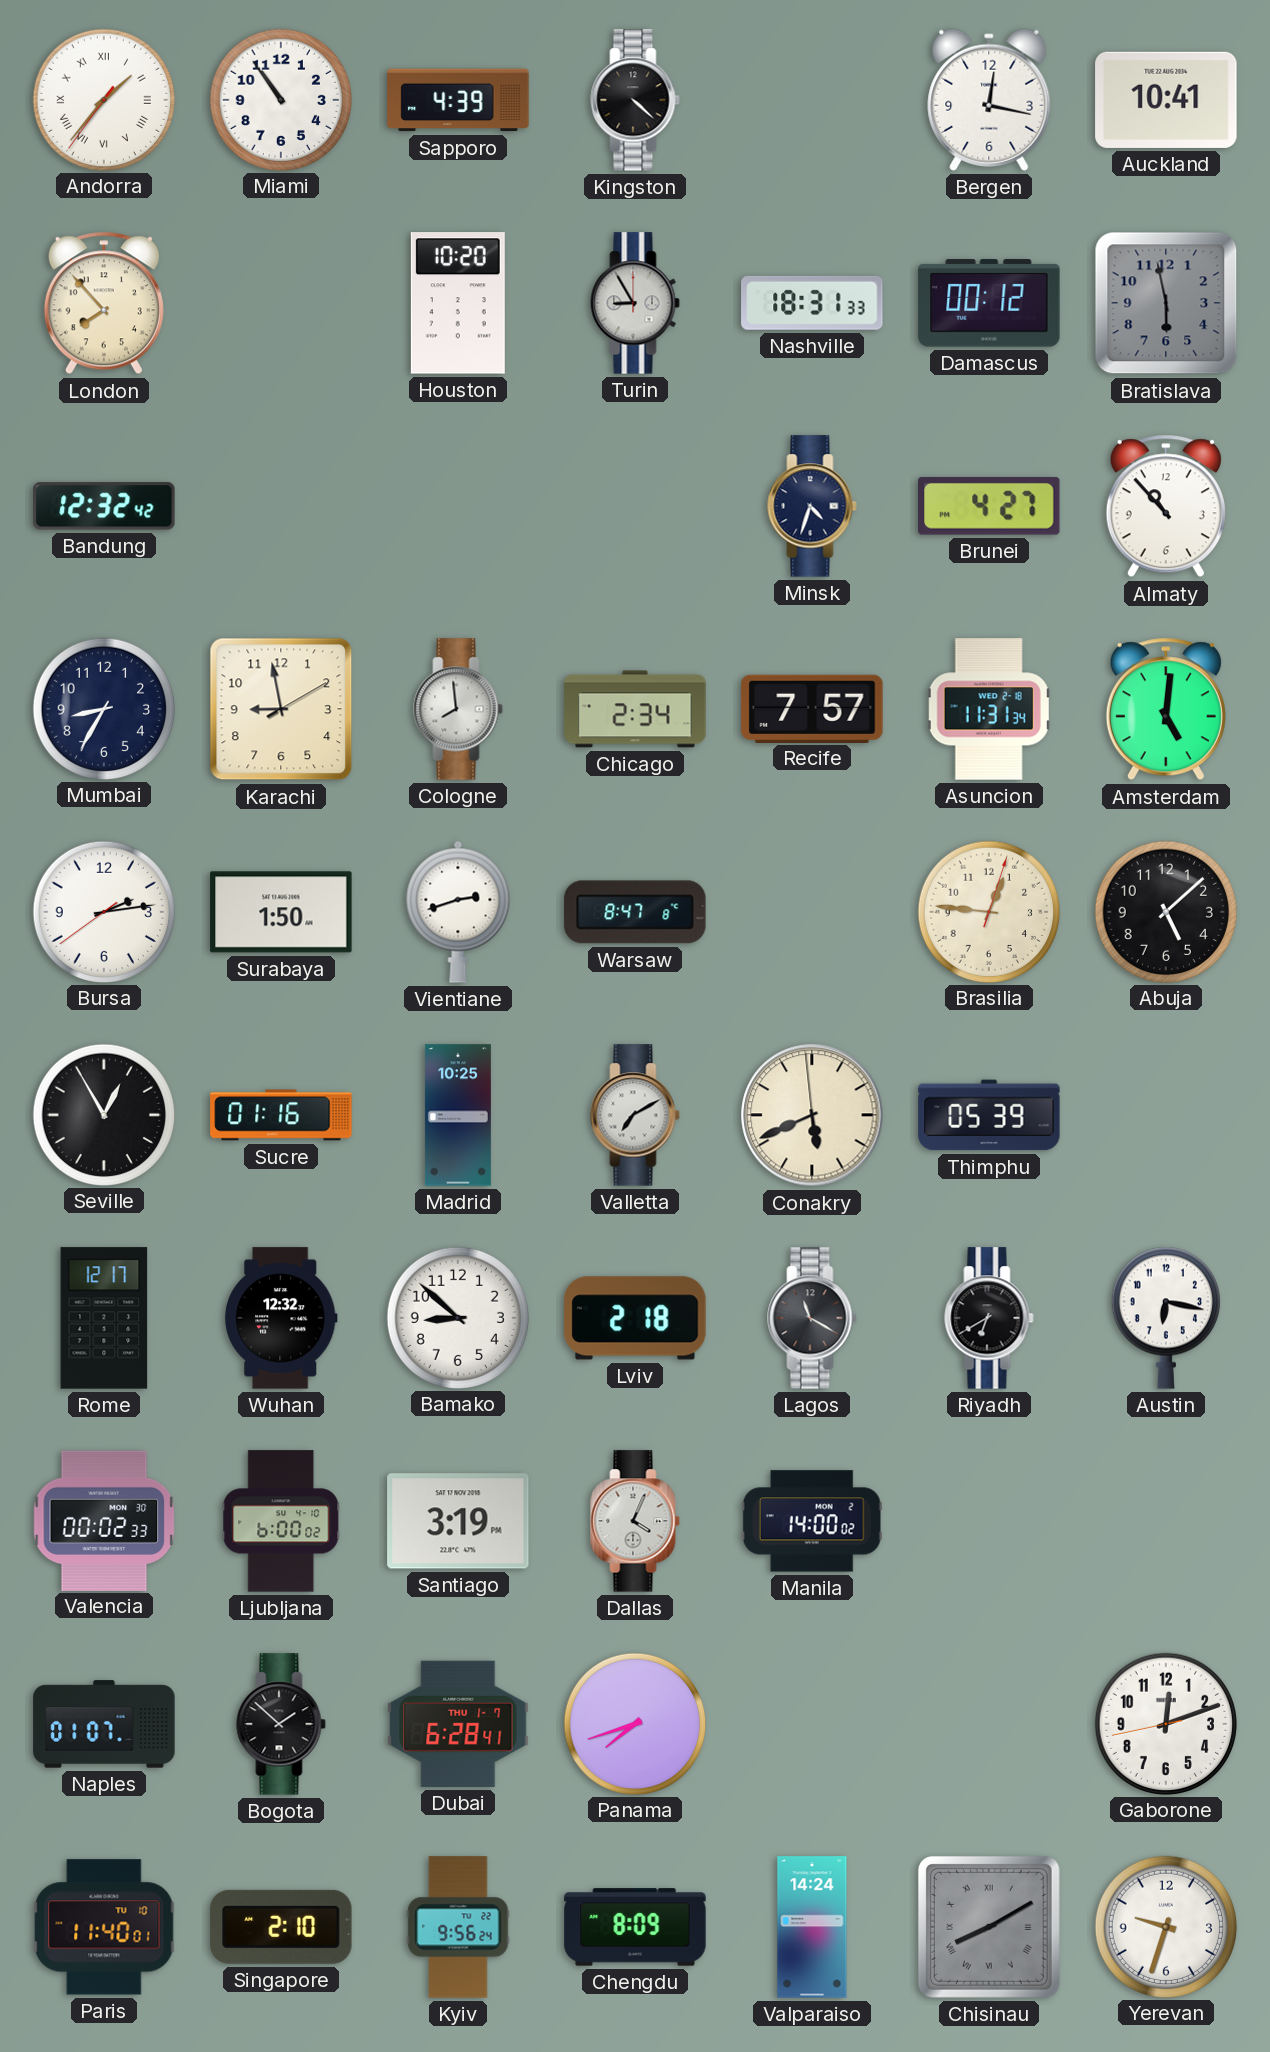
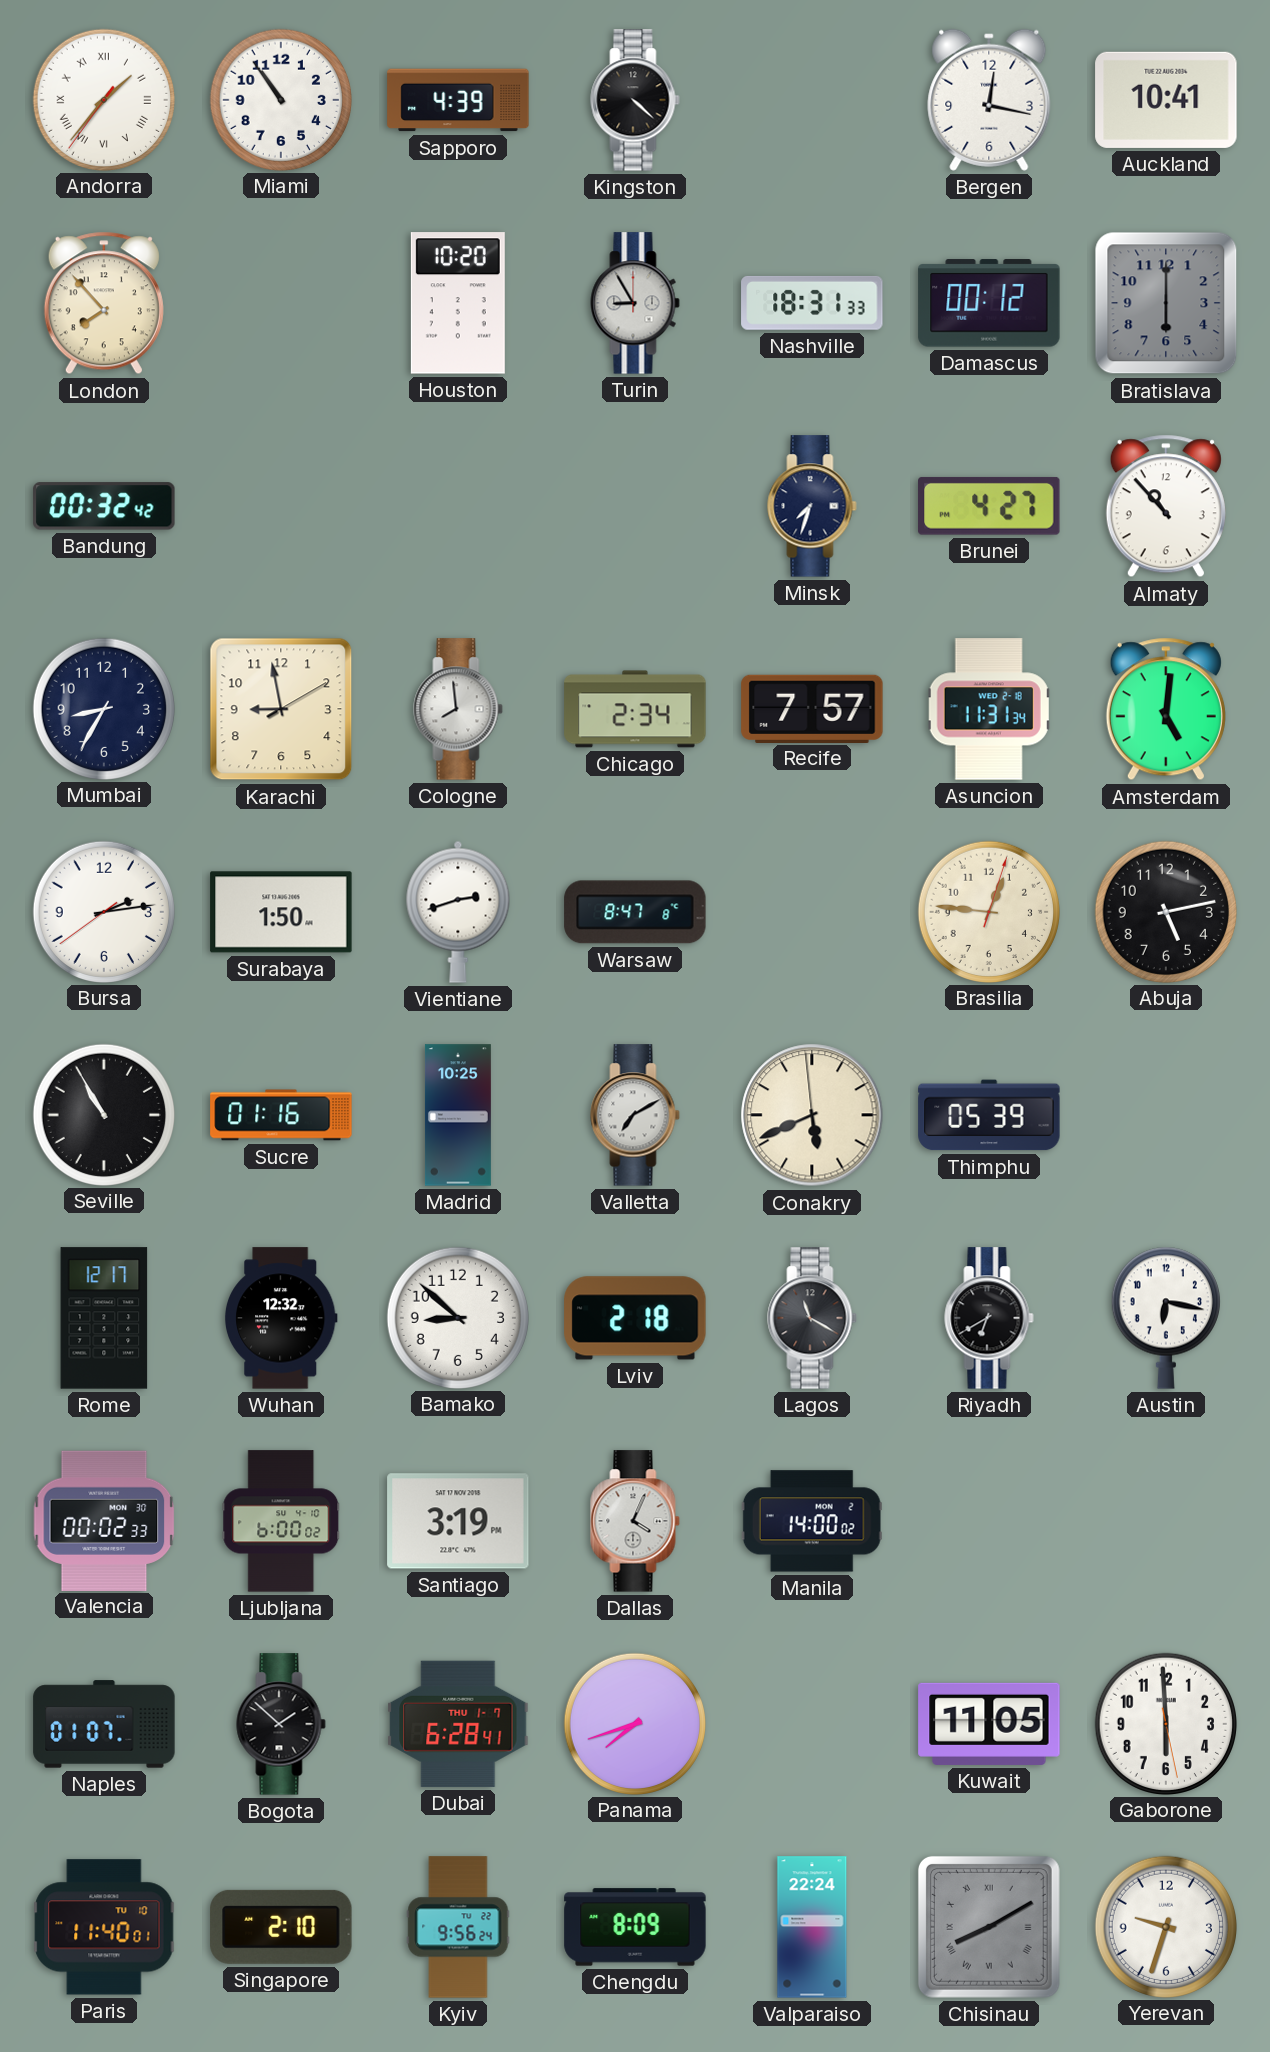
Bratislava: 5:58 -> 6:00
Bandung: 12:32 -> 00:32
Minsk: 4:33 -> 7:33
Abuja: 5:08 -> 5:13
Seville: 12:55 -> 10:55
Kuwait: none -> 11:05
Gaborone: 12:11 -> 5:59
Valparaiso: 14:24 -> 22:24
